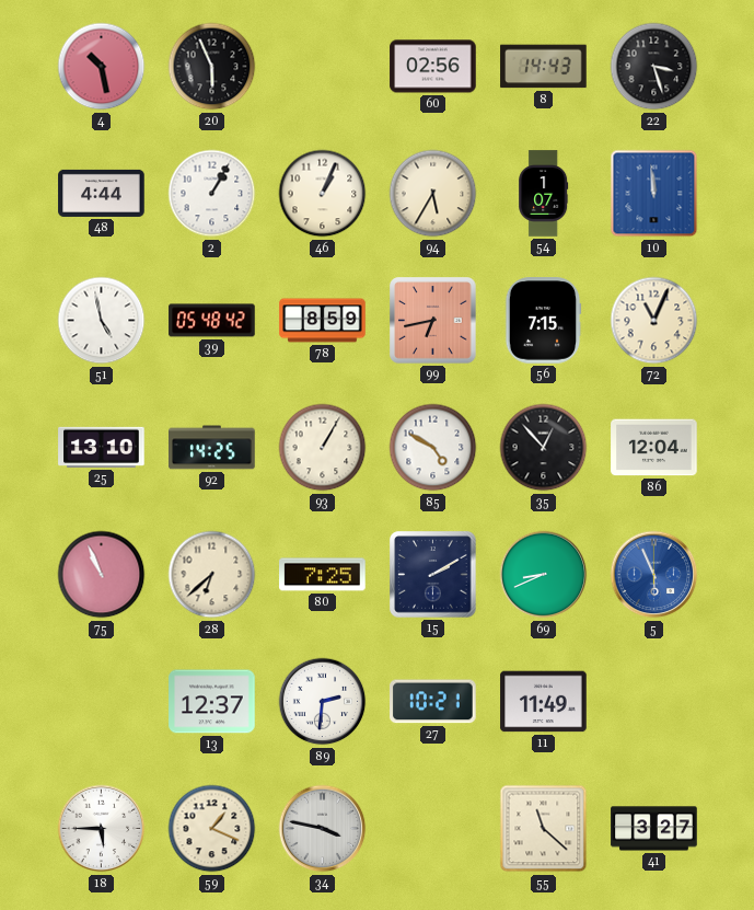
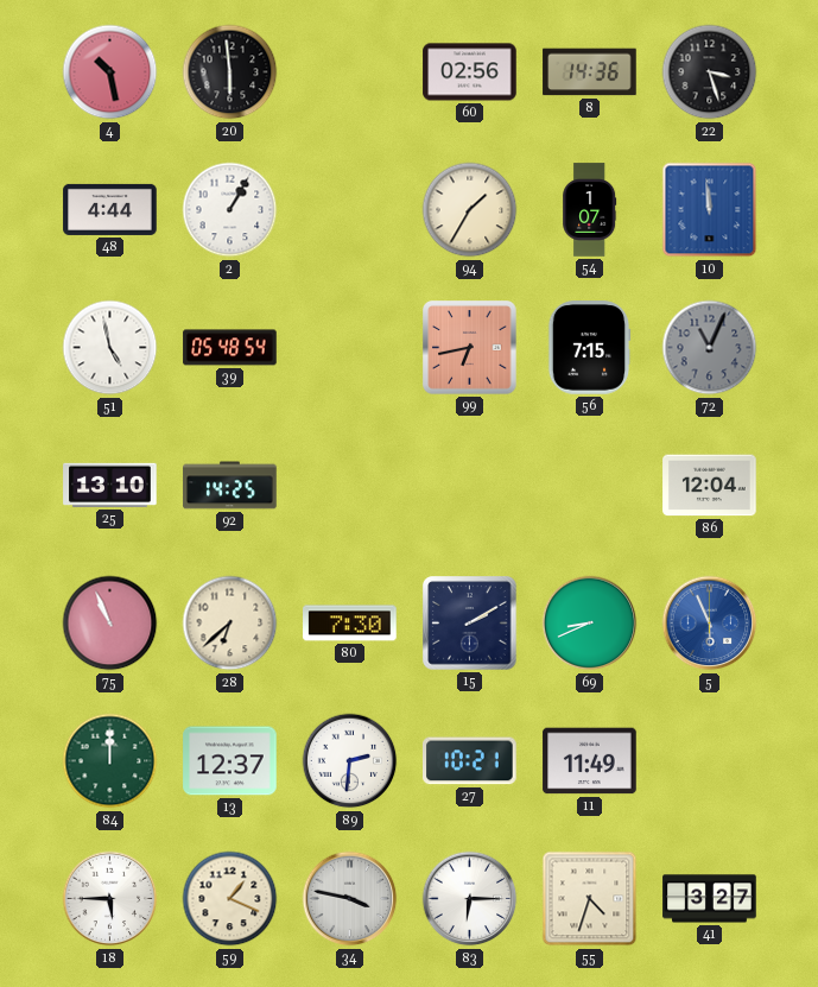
20: 5:56 -> 5:59
8: 14:43 -> 14:36
46: 1:04 -> none
94: 5:35 -> 1:35
39: 05:48:42 -> 05:48:54
78: 8:59 -> none
72 dial: cream -> grey
93: 1:05 -> none
85: 4:50 -> none
35: 12:53 -> none
80: 7:25 -> 7:30
84: none -> 12:00
83: none -> 6:15
55: 11:22 -> 4:33
